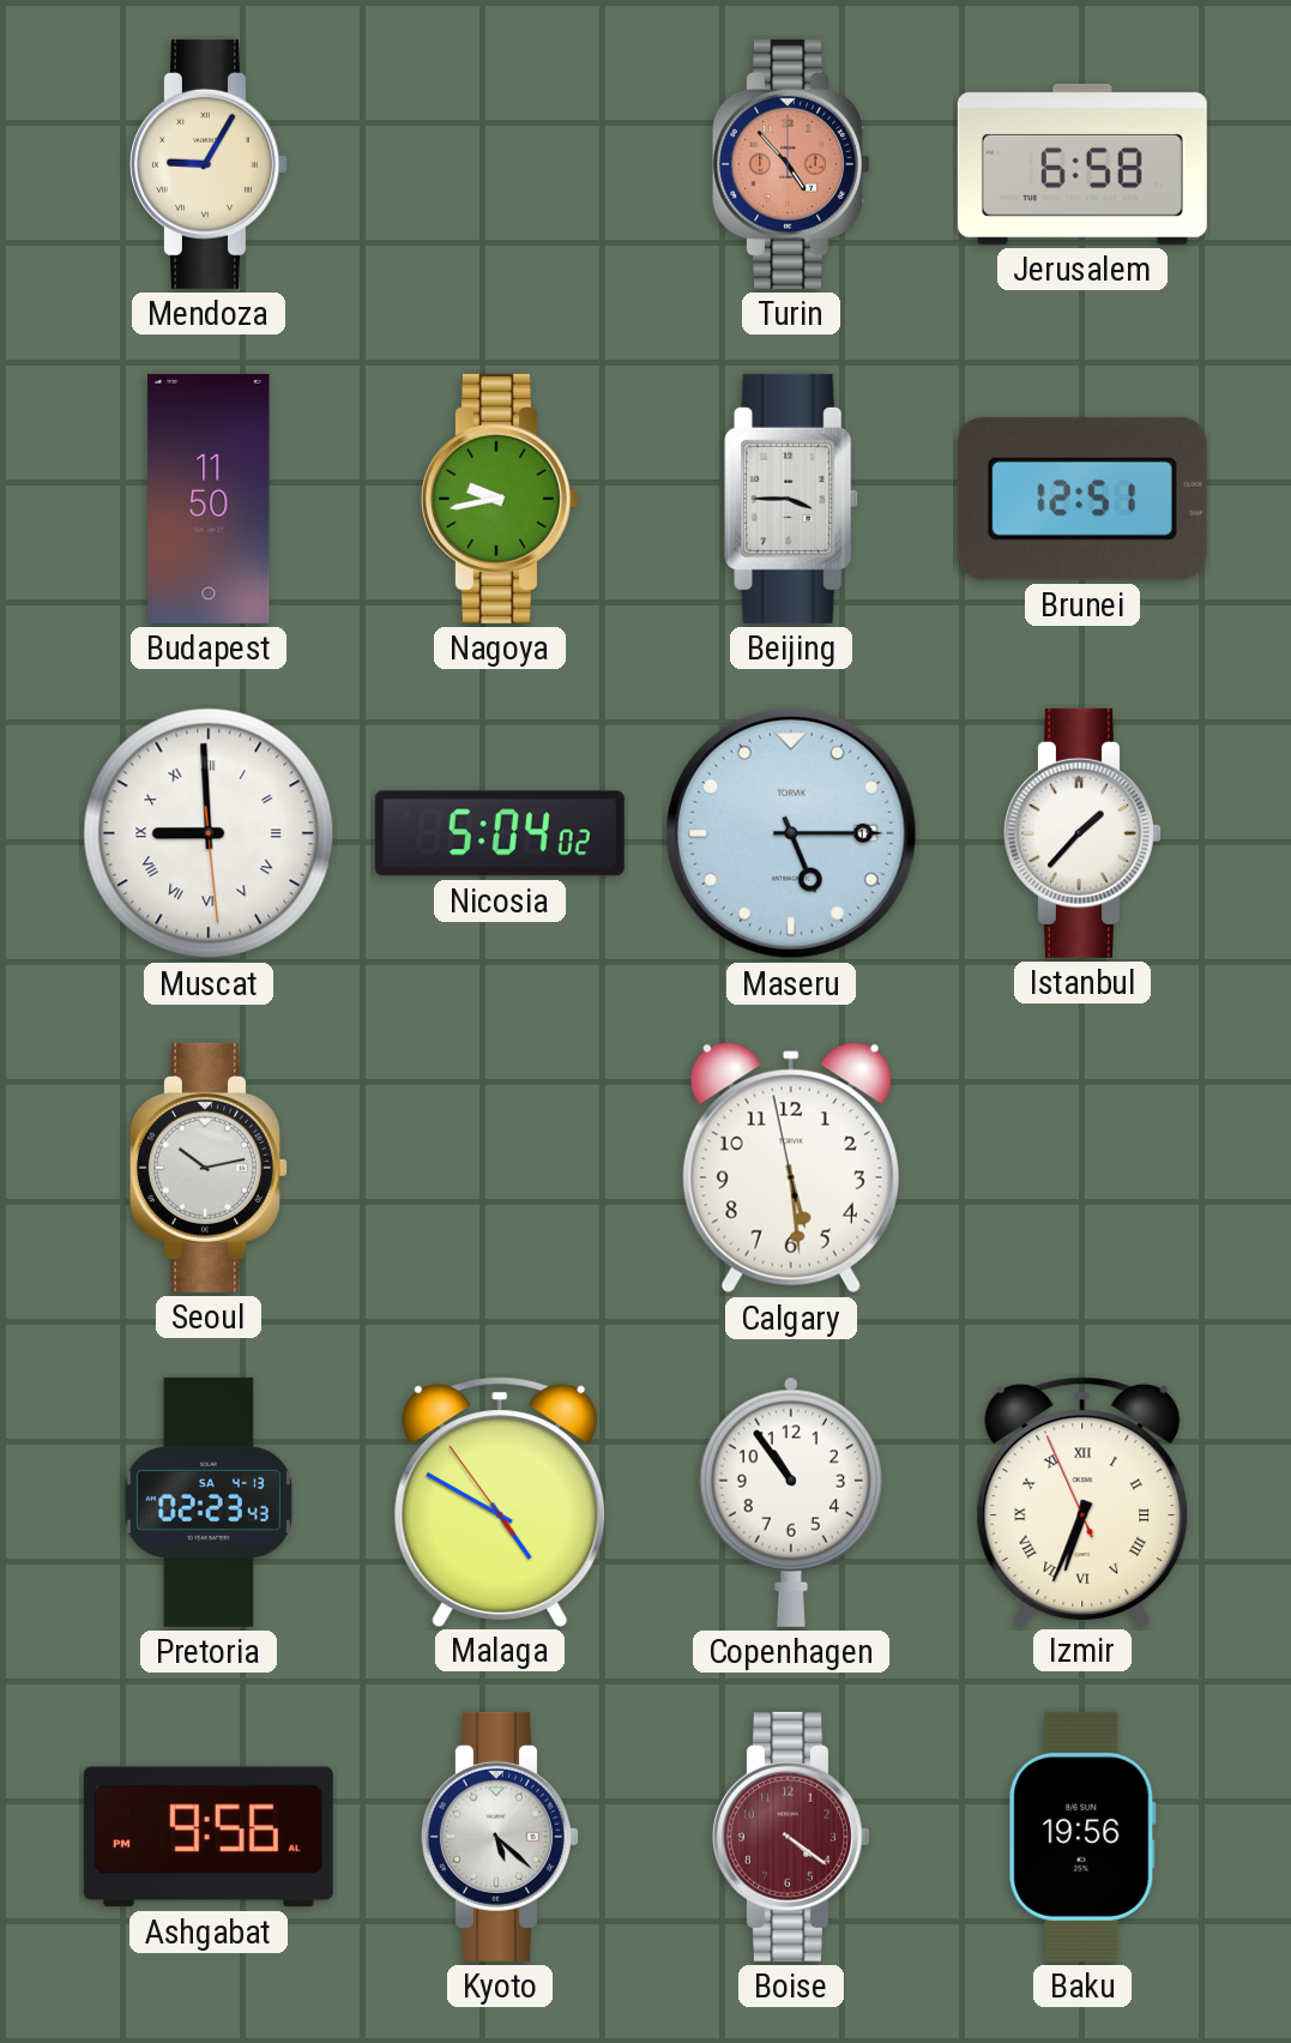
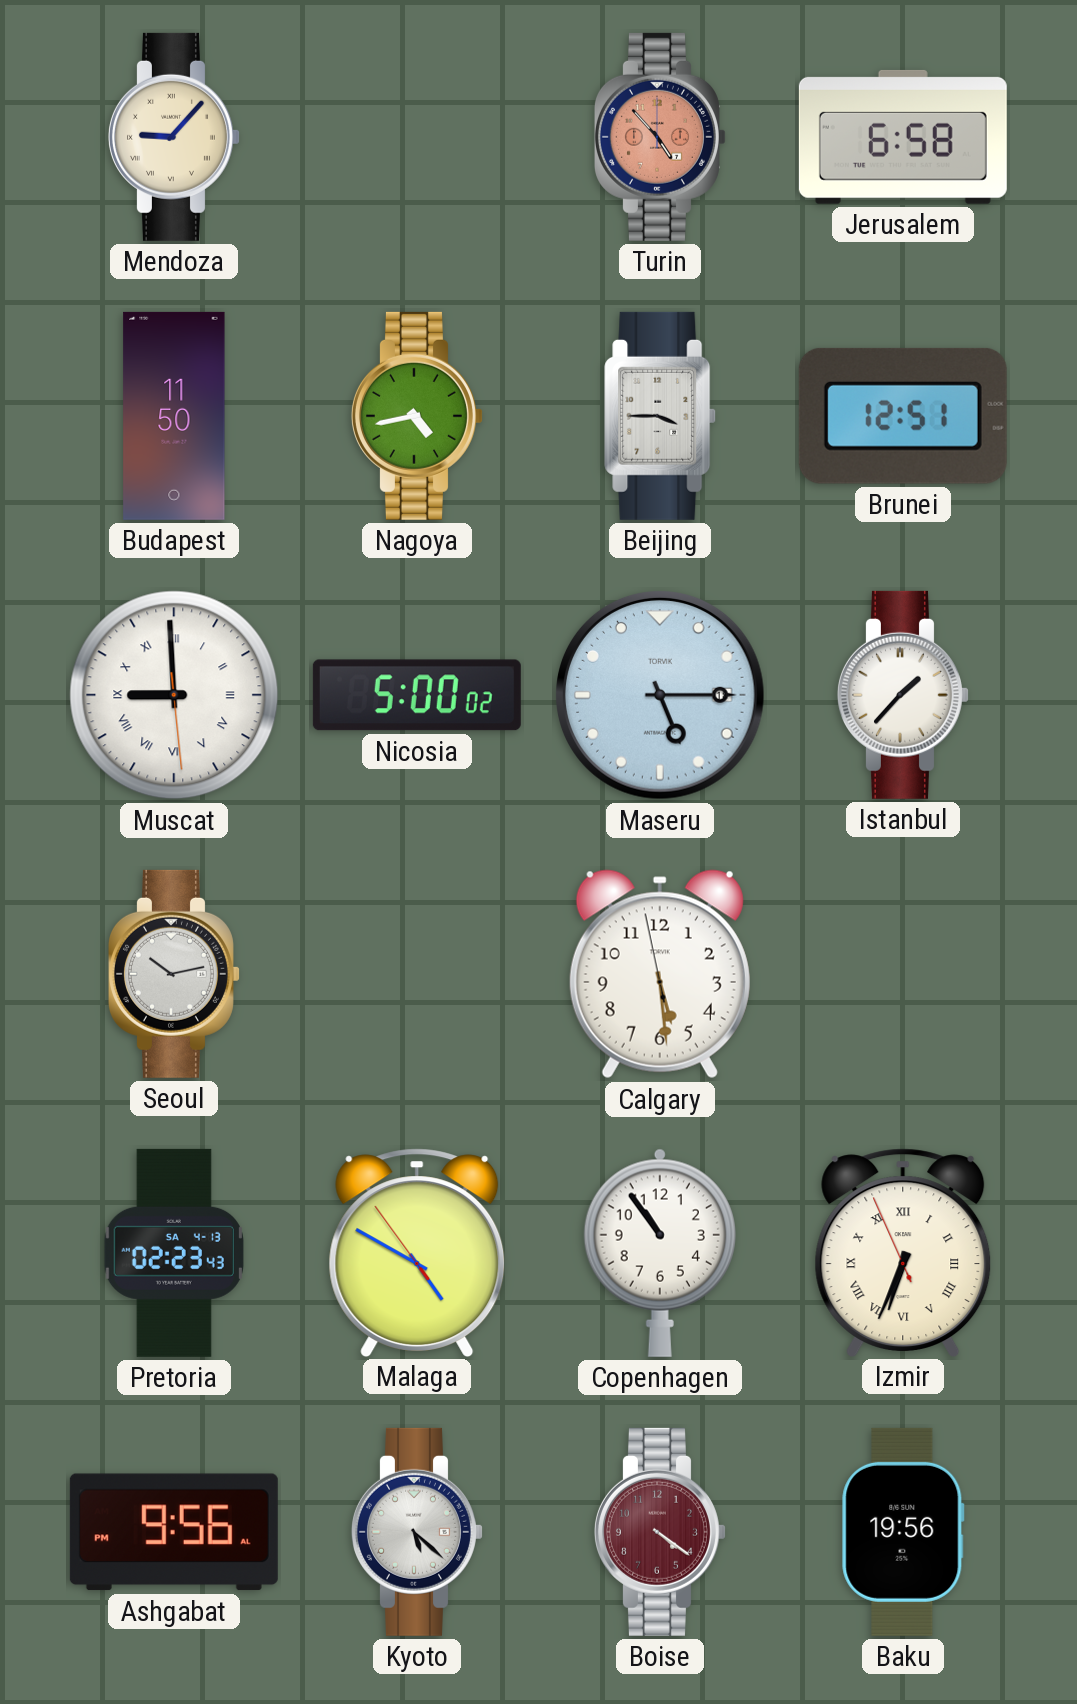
Mendoza: 9:05 -> 9:07
Nagoya: 9:43 -> 4:43
Nicosia: 5:04 -> 5:00
